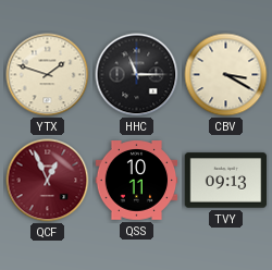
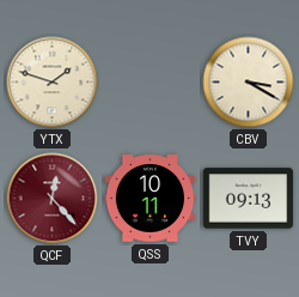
HHC: 11:15 -> none
QCF: 12:56 -> 12:23
